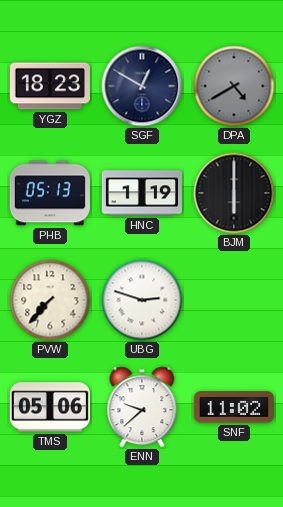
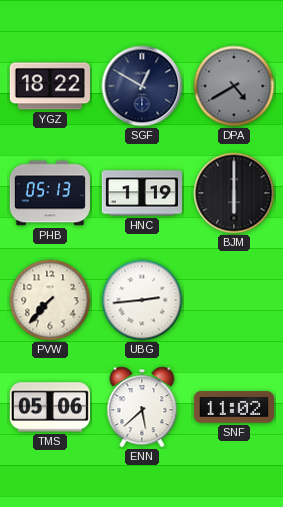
YGZ: 18:23 -> 18:22
UBG: 2:48 -> 2:44
ENN: 9:38 -> 5:38
